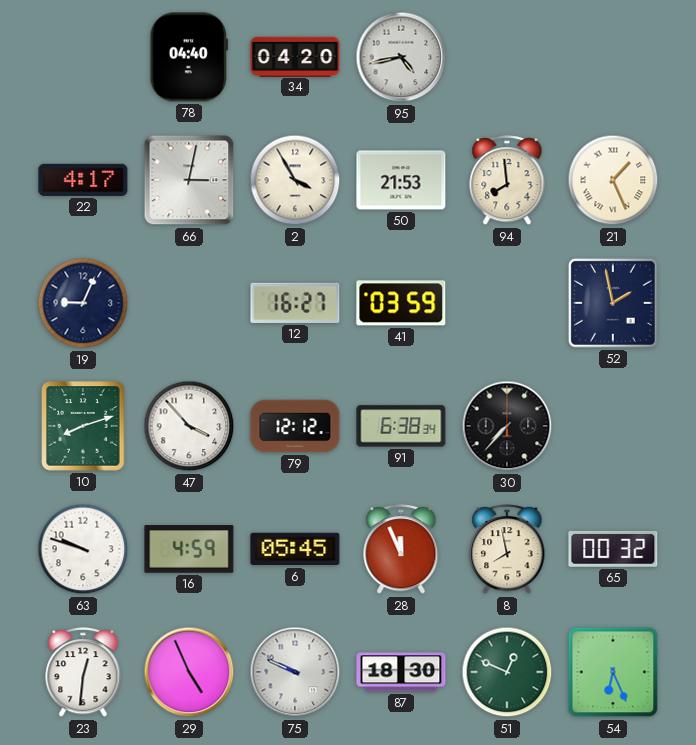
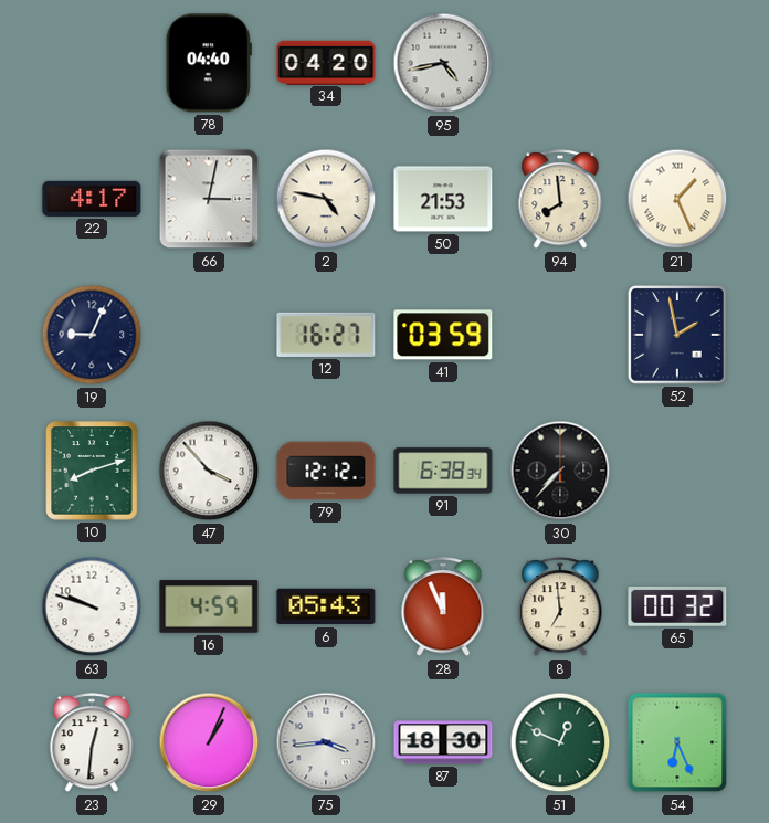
2: 3:55 -> 4:47
6: 05:45 -> 05:43
8: 7:58 -> 6:59
29: 4:56 -> 1:04
75: 9:49 -> 3:44
